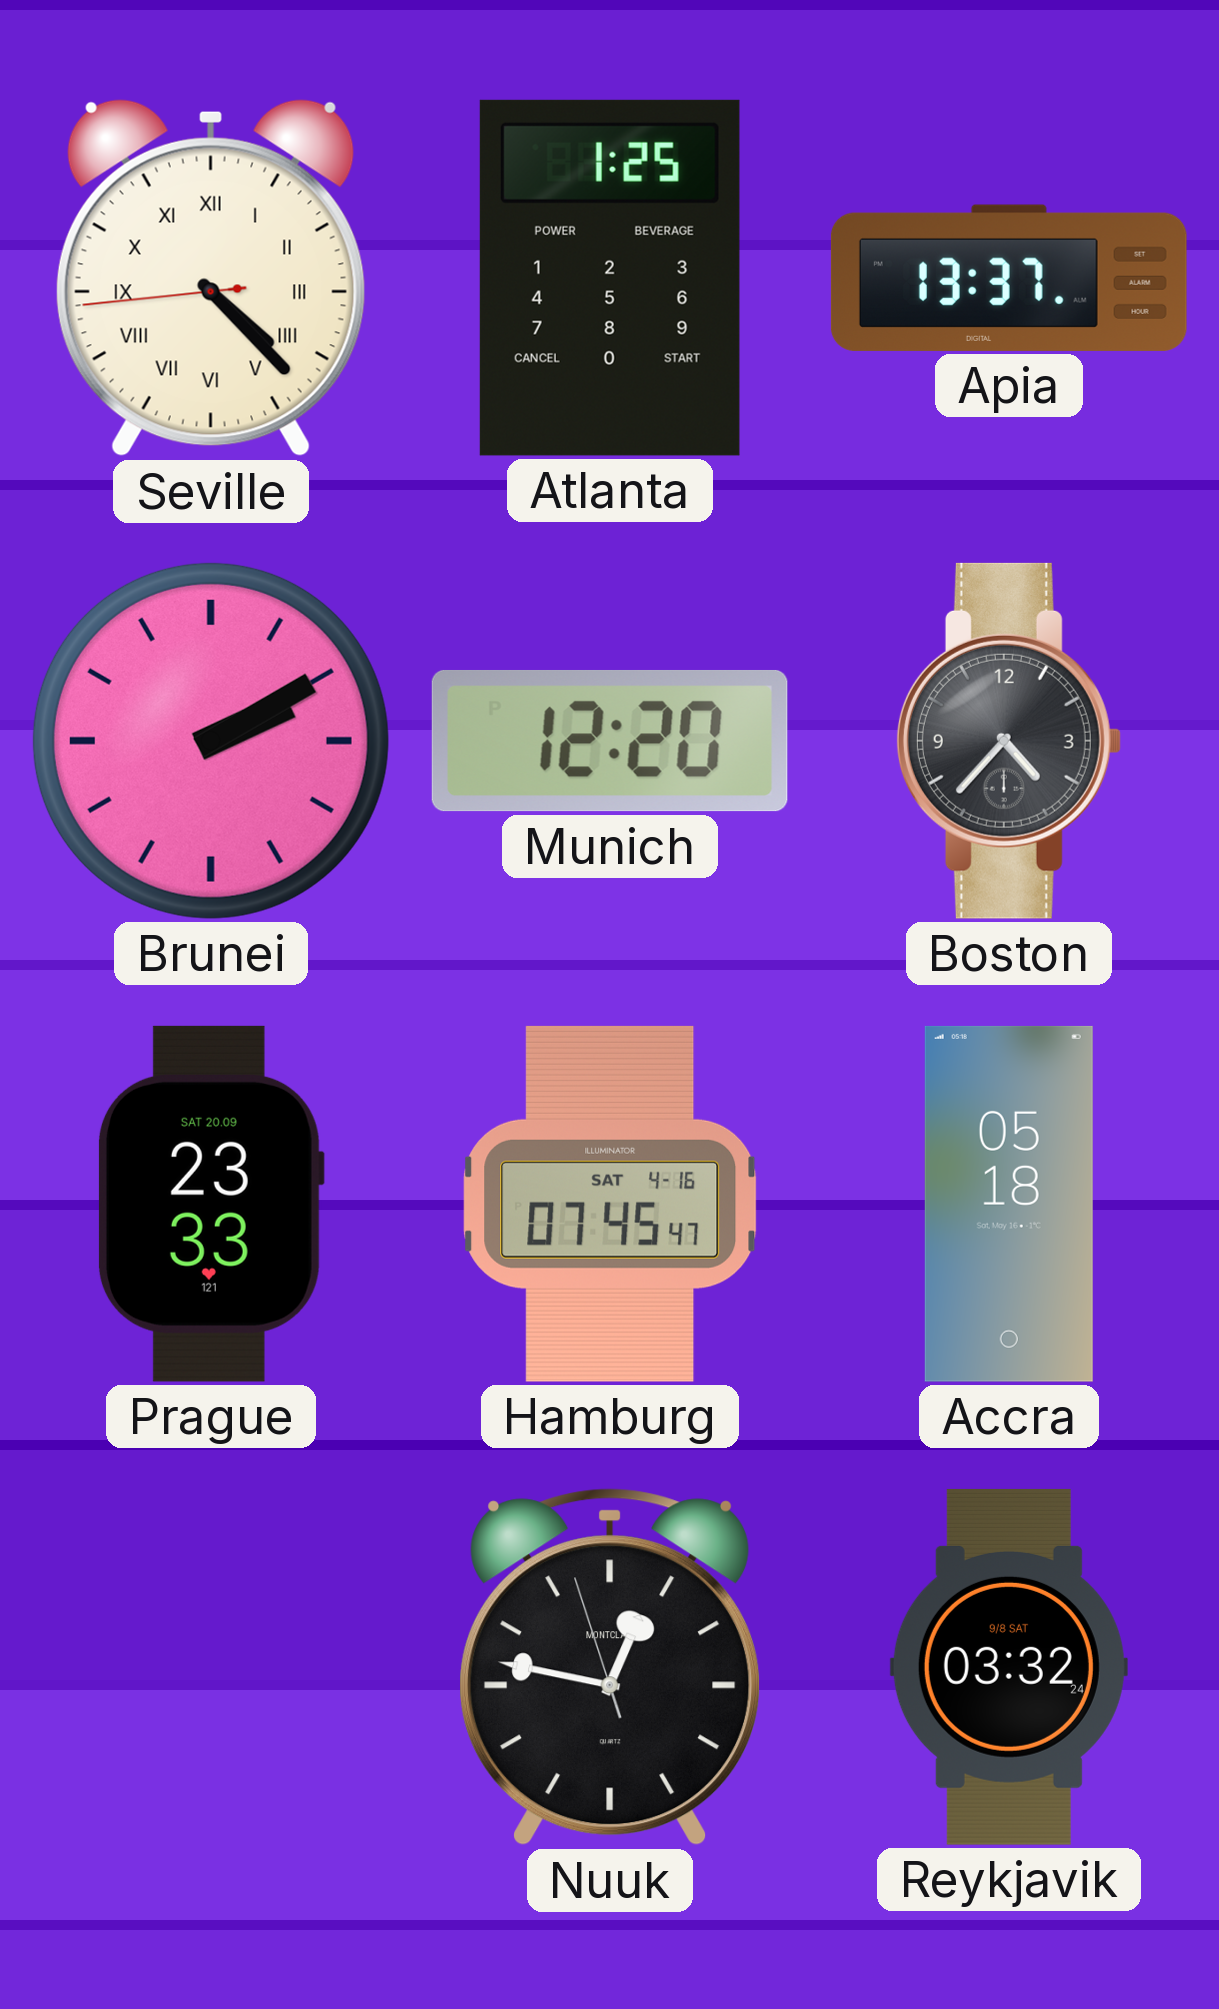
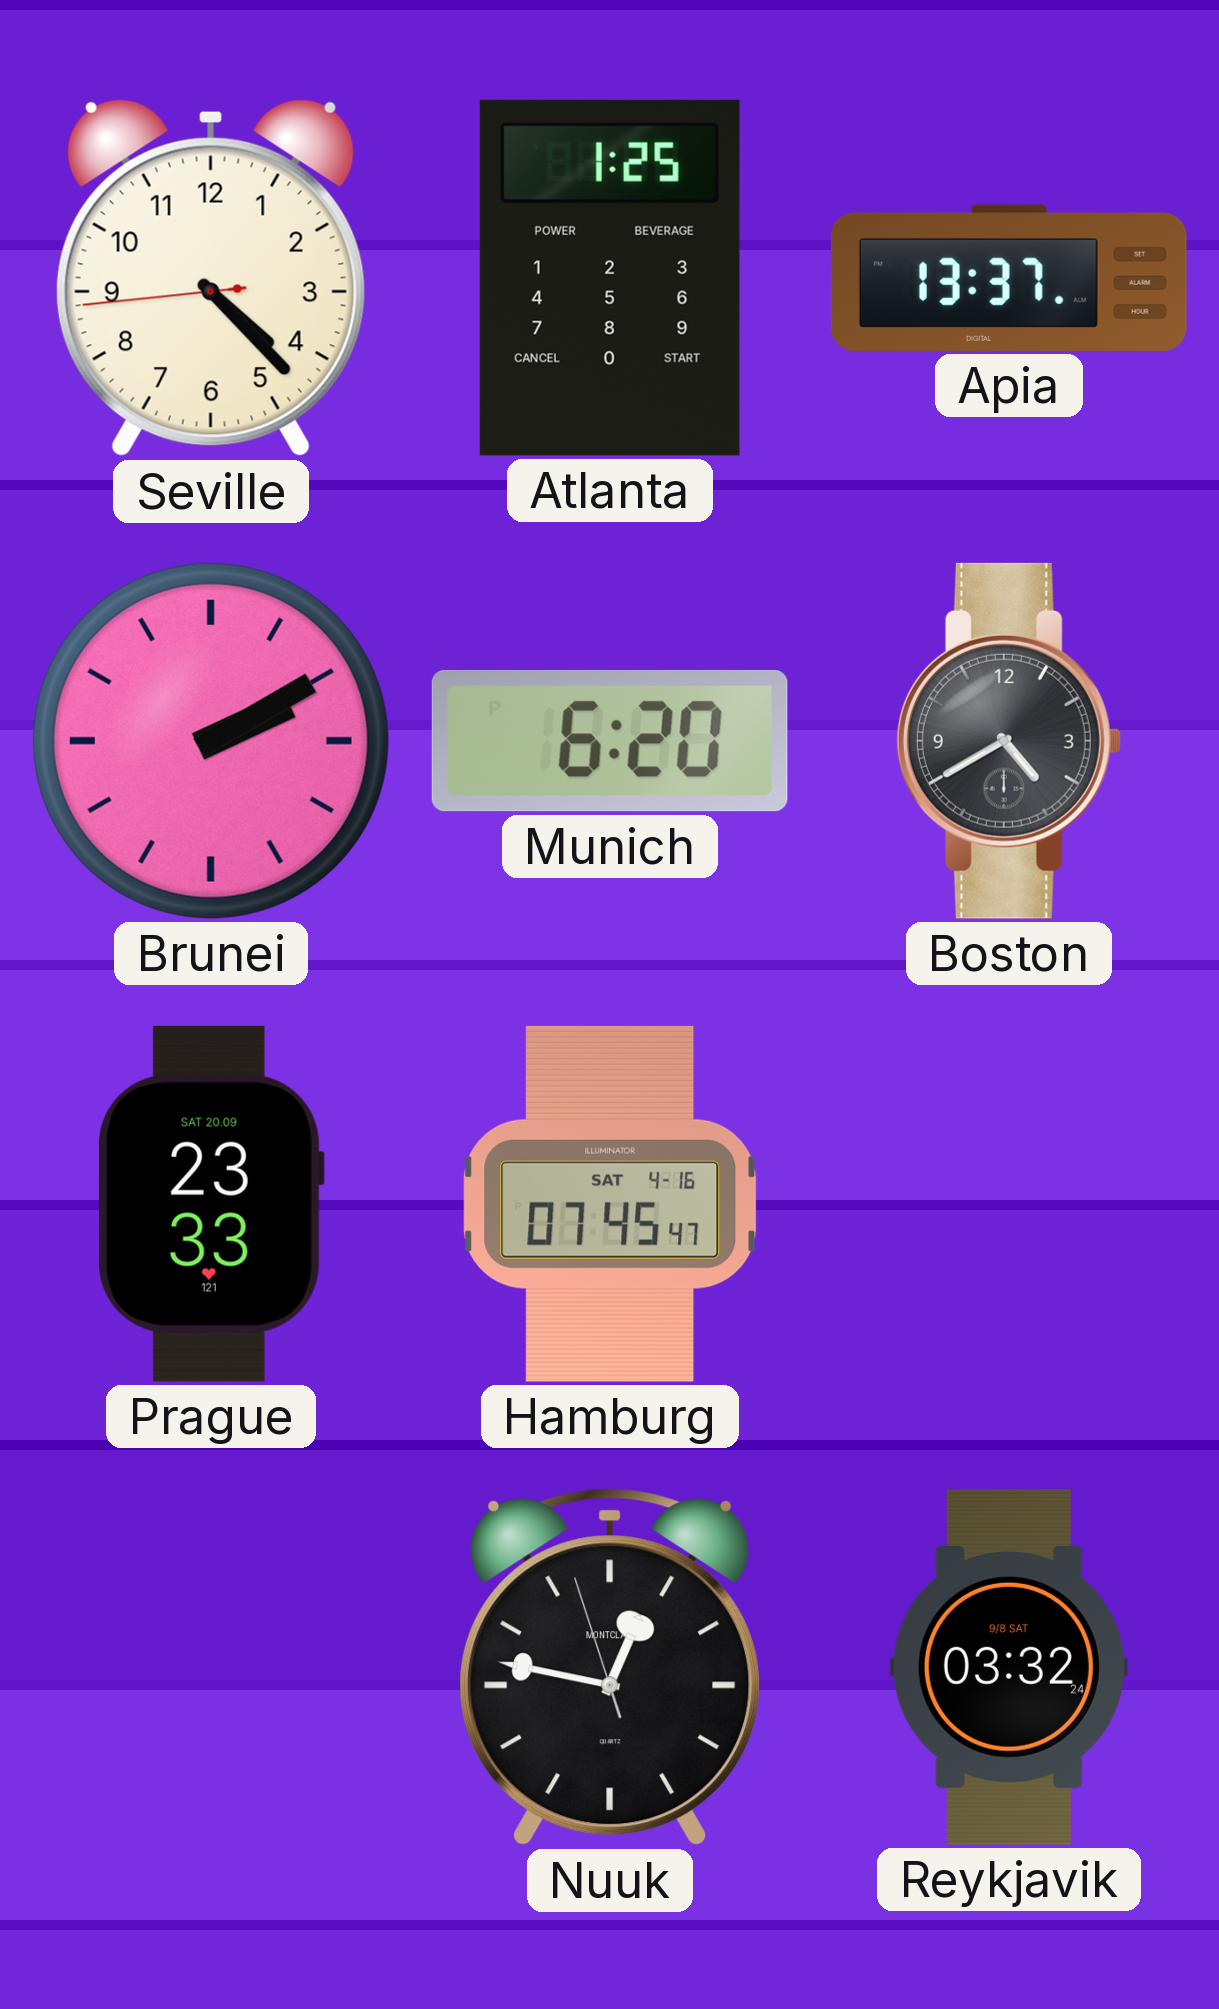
Seville numerals: Roman -> Arabic
Munich: 12:20 -> 6:20
Boston: 4:37 -> 4:40
Accra: 05:18 -> none
